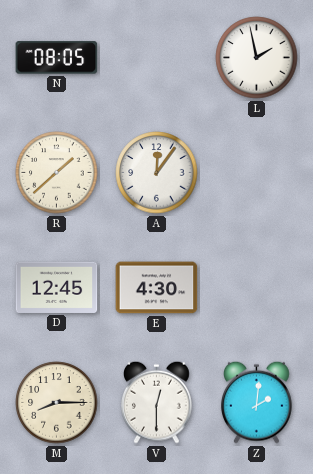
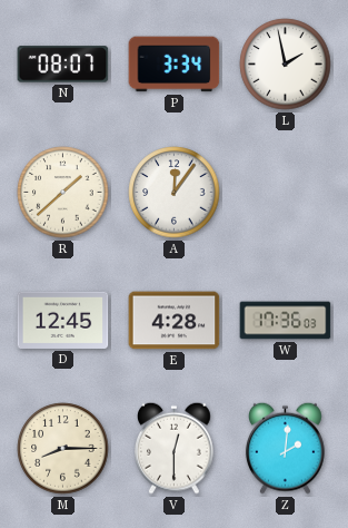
N: 08:05 -> 08:07
P: none -> 3:34
E: 4:30 -> 4:28
W: none -> 17:36
